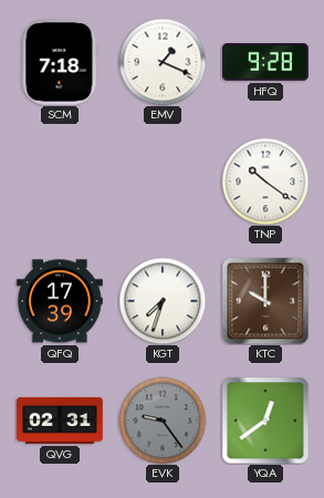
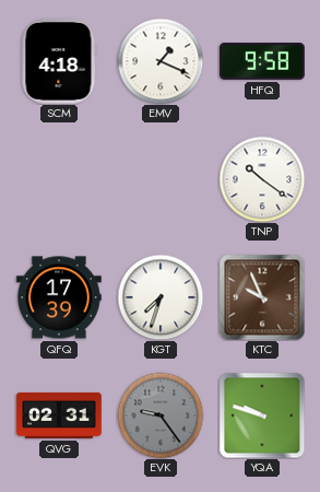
SCM: 7:18 -> 4:18
HFQ: 9:28 -> 9:58
KTC: 10:00 -> 9:56
YQA: 12:39 -> 9:48
